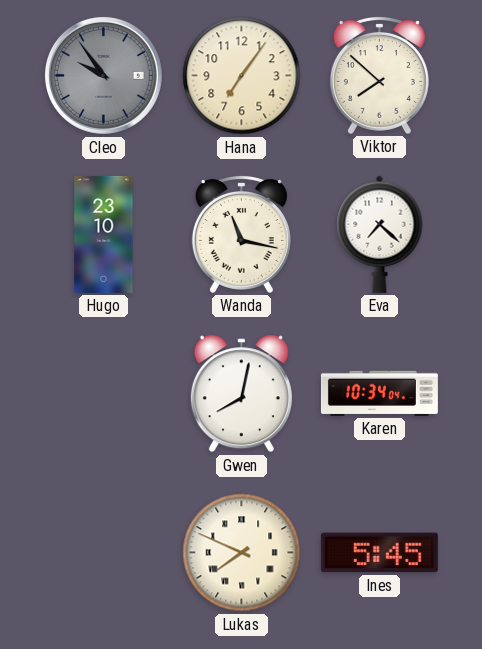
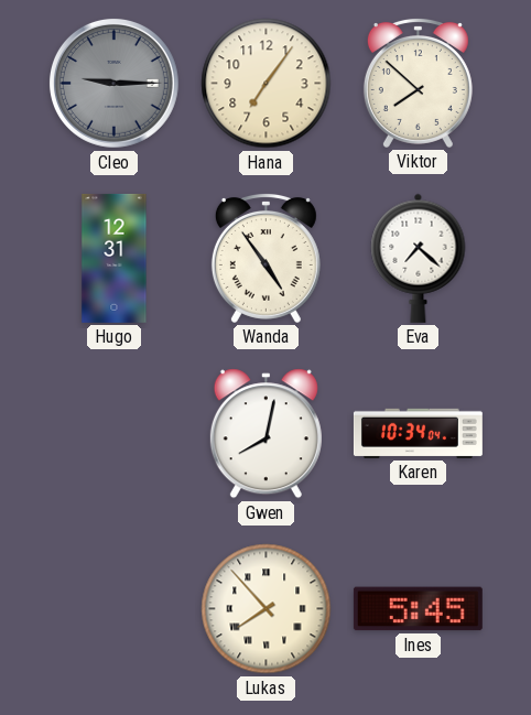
Cleo: 9:54 -> 9:15
Hugo: 23:10 -> 12:31
Wanda: 11:17 -> 4:54
Lukas: 7:49 -> 7:53
